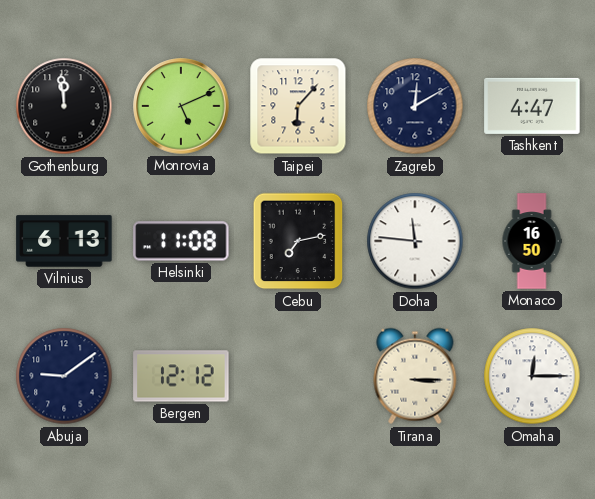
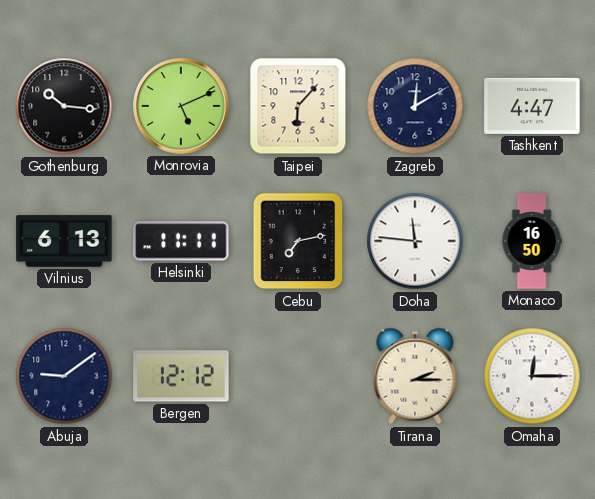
Gothenburg: 11:59 -> 10:16
Helsinki: 11:08 -> 11:11
Tirana: 3:15 -> 2:15
